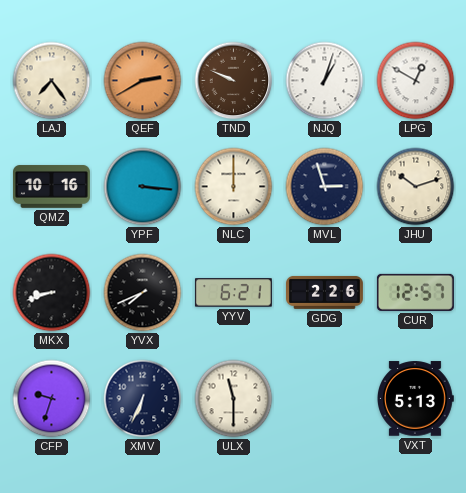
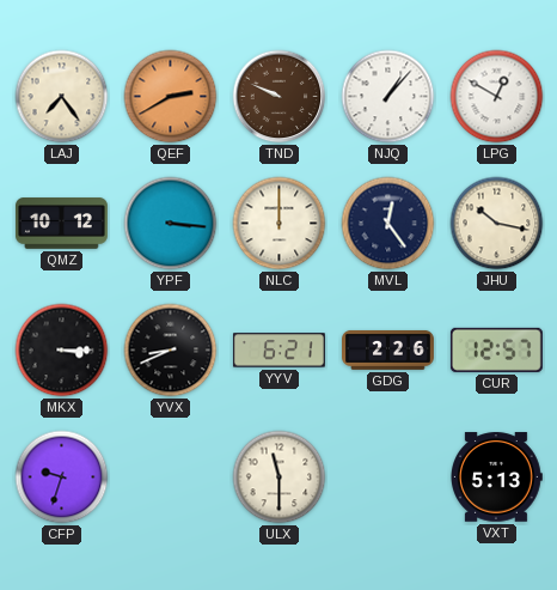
NJQ: 1:03 -> 1:07
QMZ: 10:16 -> 10:12
MVL: 2:57 -> 12:24
JHU: 10:12 -> 10:17
MKX: 8:42 -> 3:15
YVX: 7:41 -> 8:41
XMV: 6:34 -> none
